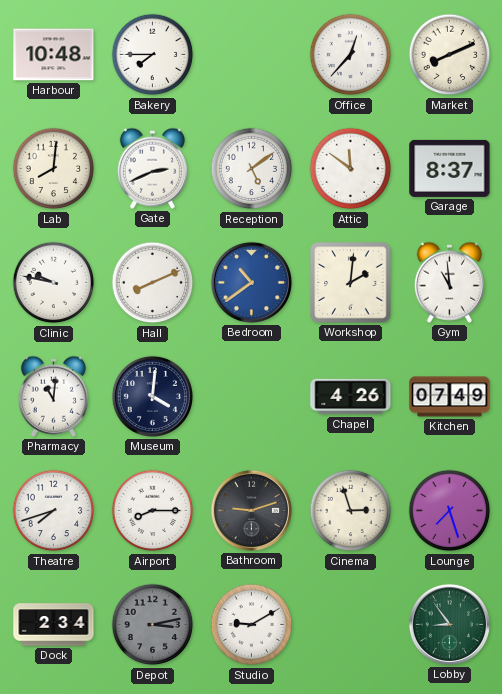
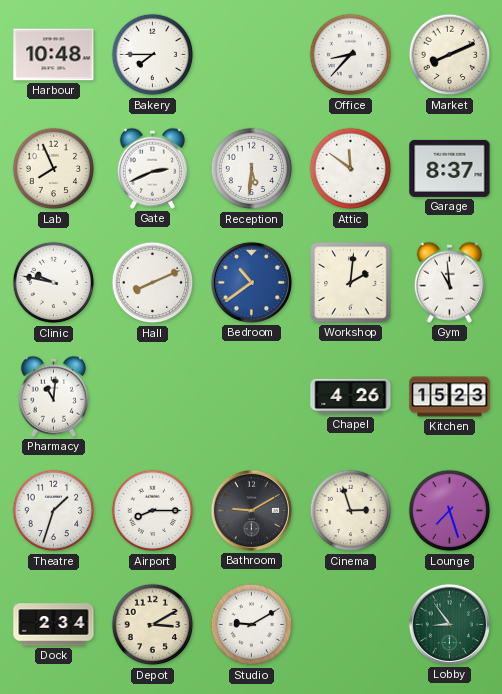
Office: 12:37 -> 8:37
Lab: 8:01 -> 7:56
Reception: 5:09 -> 5:31
Museum: 4:01 -> none
Kitchen: 07:49 -> 15:23
Theatre: 7:42 -> 1:33
Bathroom: 9:12 -> 9:10
Depot: 3:13 -> 3:10
Depot dial: grey -> cream
